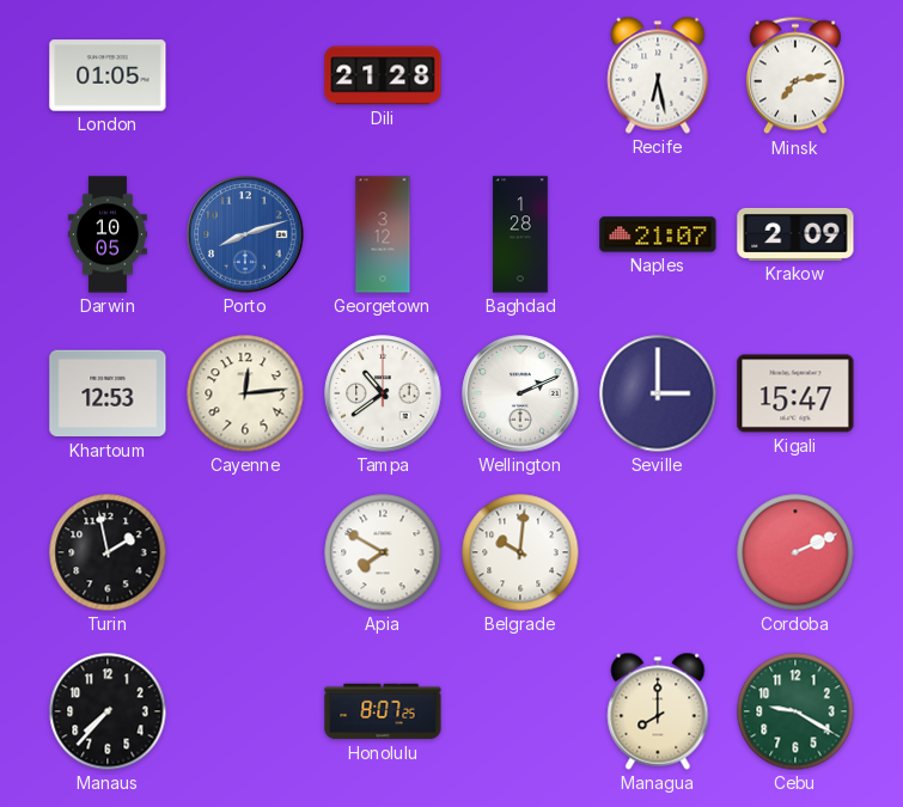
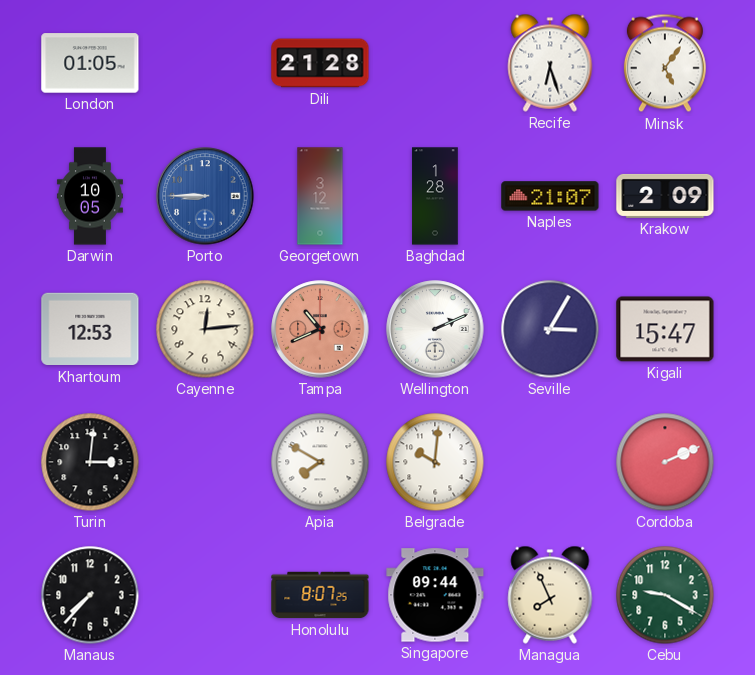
Recife: 6:28 -> 6:27
Minsk: 7:13 -> 5:06
Porto: 8:12 -> 8:45
Tampa: 10:39 -> 10:41
Tampa dial: white -> salmon
Seville: 3:00 -> 3:05
Turin: 1:58 -> 3:01
Singapore: none -> 09:44
Managua: 8:00 -> 7:56
